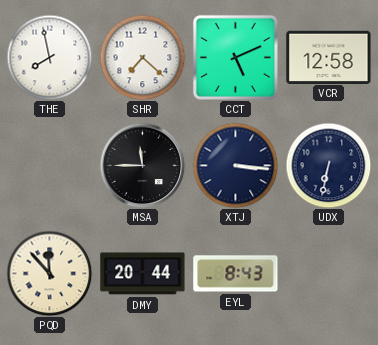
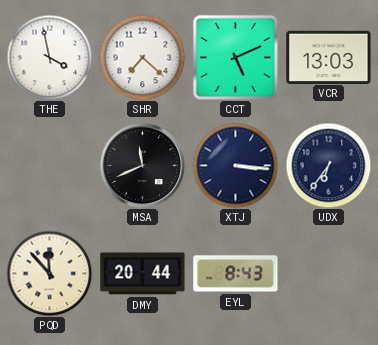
THE: 7:58 -> 3:58
VCR: 12:58 -> 13:03
MSA: 11:45 -> 11:41
UDX: 6:32 -> 6:36
